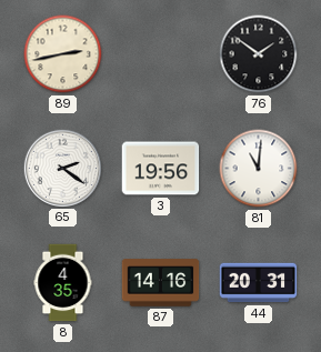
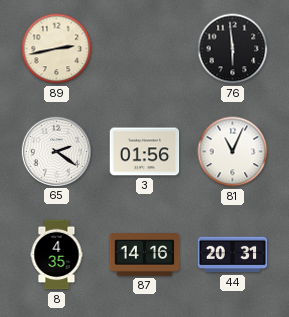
76: 1:51 -> 5:59
3: 19:56 -> 01:56
81: 11:01 -> 11:04
